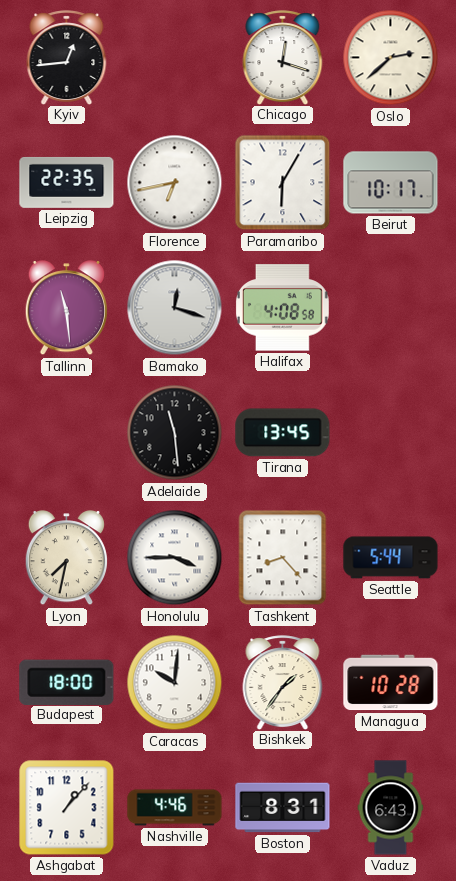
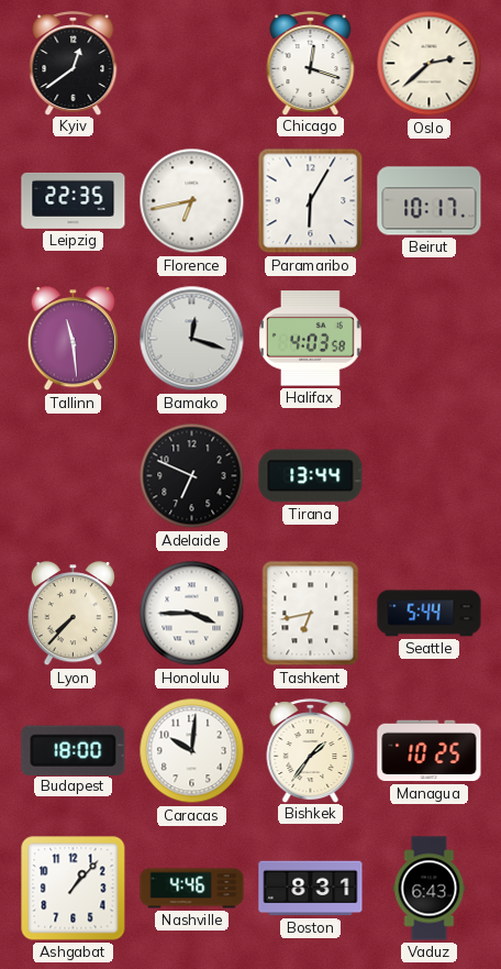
Kyiv: 12:44 -> 12:39
Halifax: 4:08 -> 4:03
Adelaide: 11:29 -> 6:49
Tirana: 13:45 -> 13:44
Lyon: 7:32 -> 7:37
Tashkent: 8:23 -> 6:43
Managua: 10:28 -> 10:25
